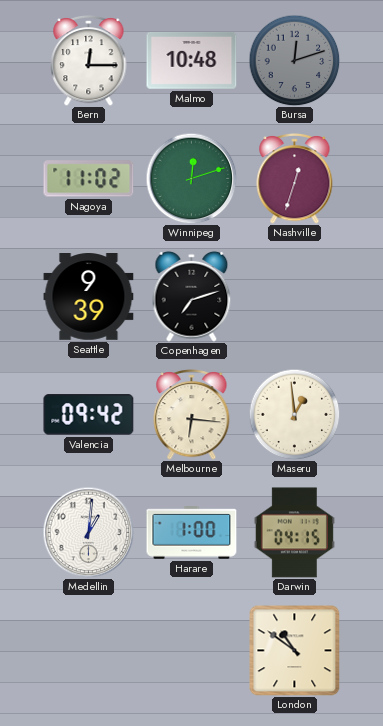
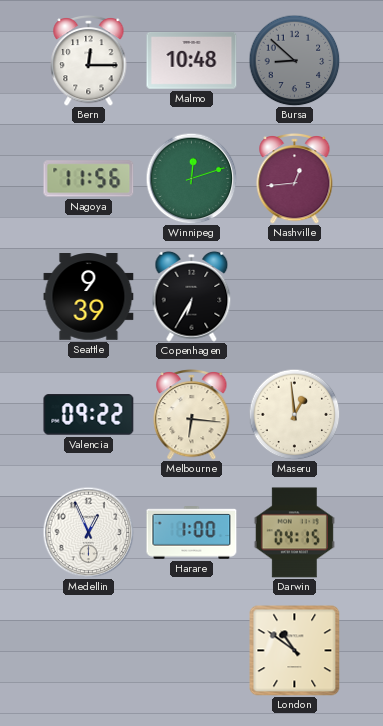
Bursa: 12:12 -> 8:52
Nagoya: 11:02 -> 11:56
Nashville: 12:33 -> 12:44
Copenhagen: 7:12 -> 6:35
Valencia: 09:42 -> 09:22
Medellin: 1:01 -> 12:56
